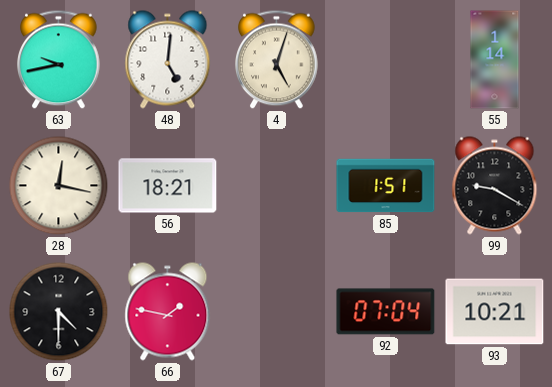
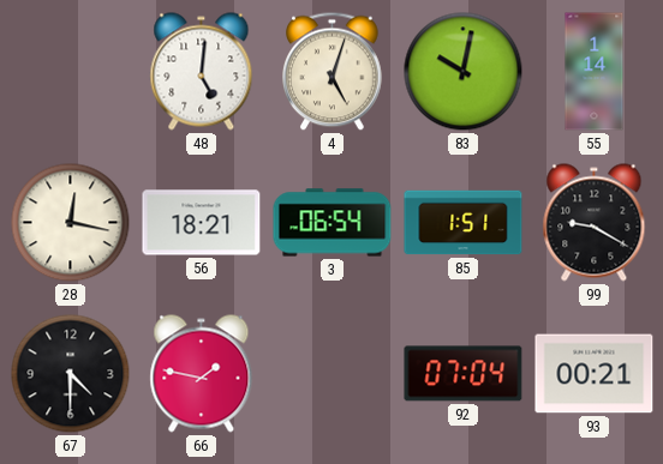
63: 9:43 -> none
83: none -> 10:02
3: none -> 06:54
93: 10:21 -> 00:21
